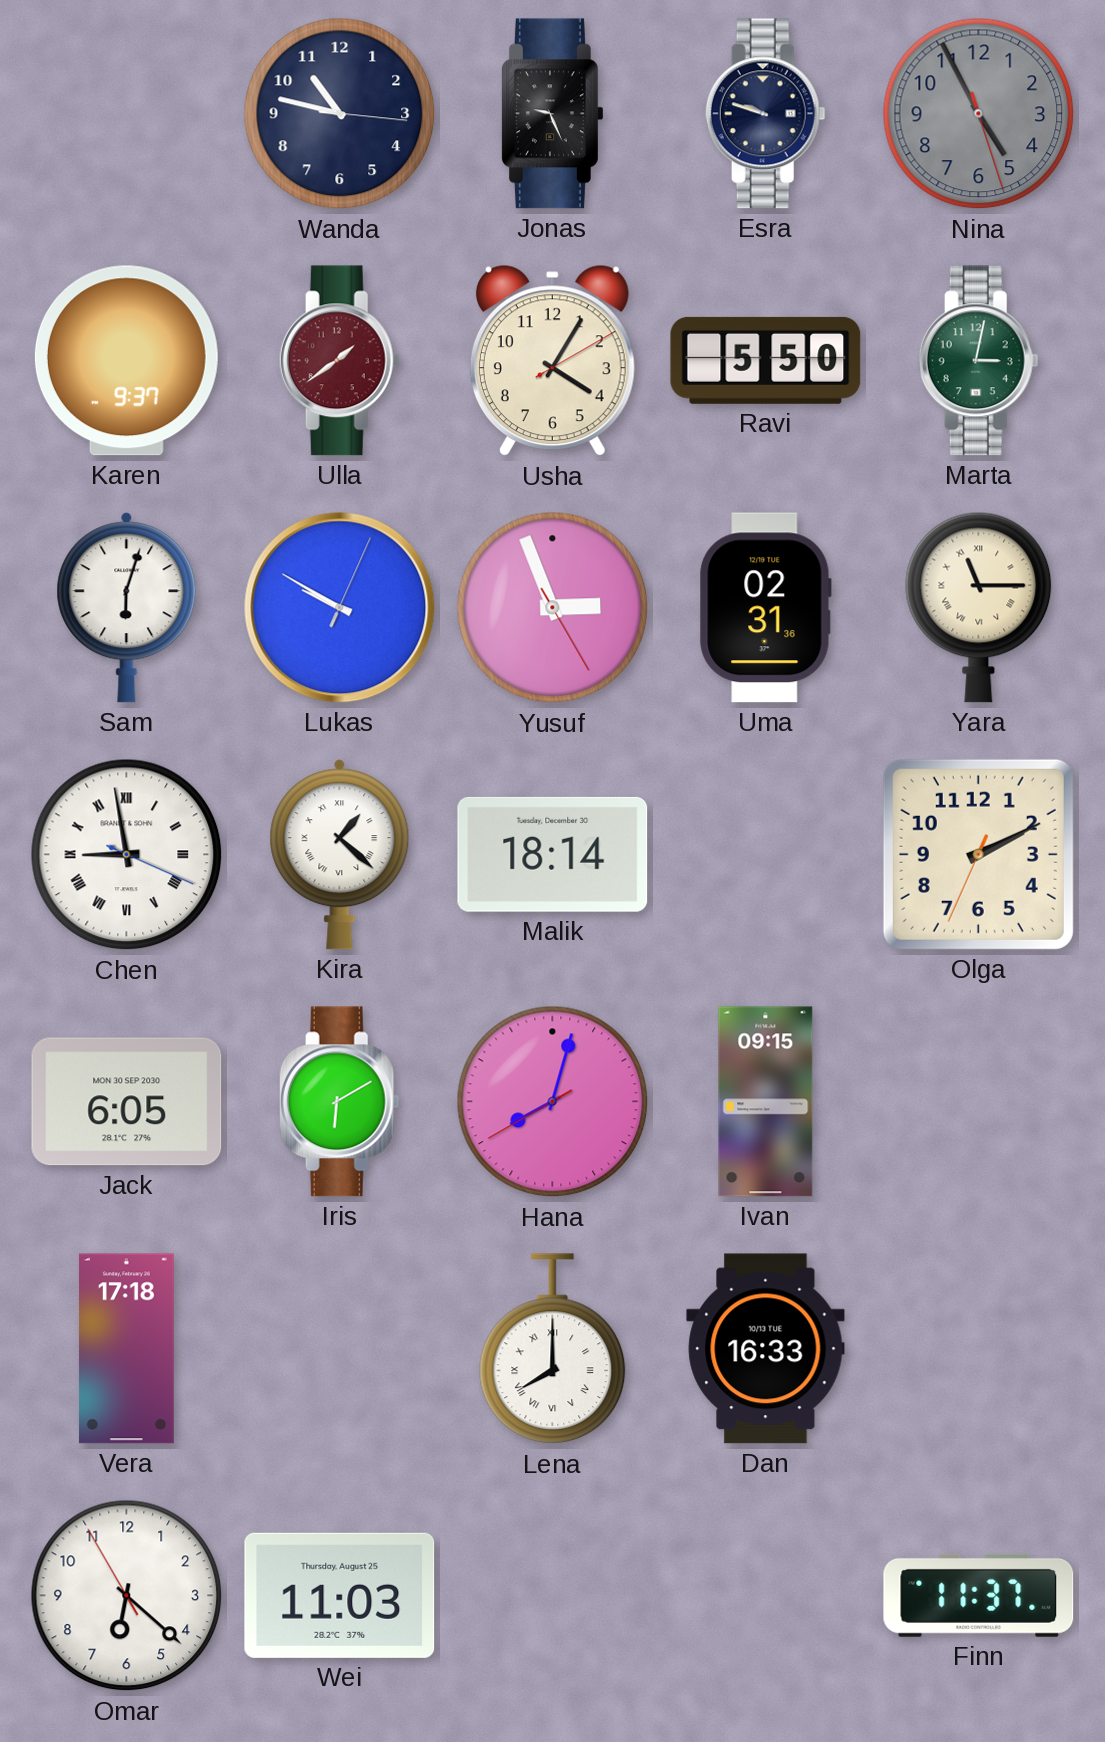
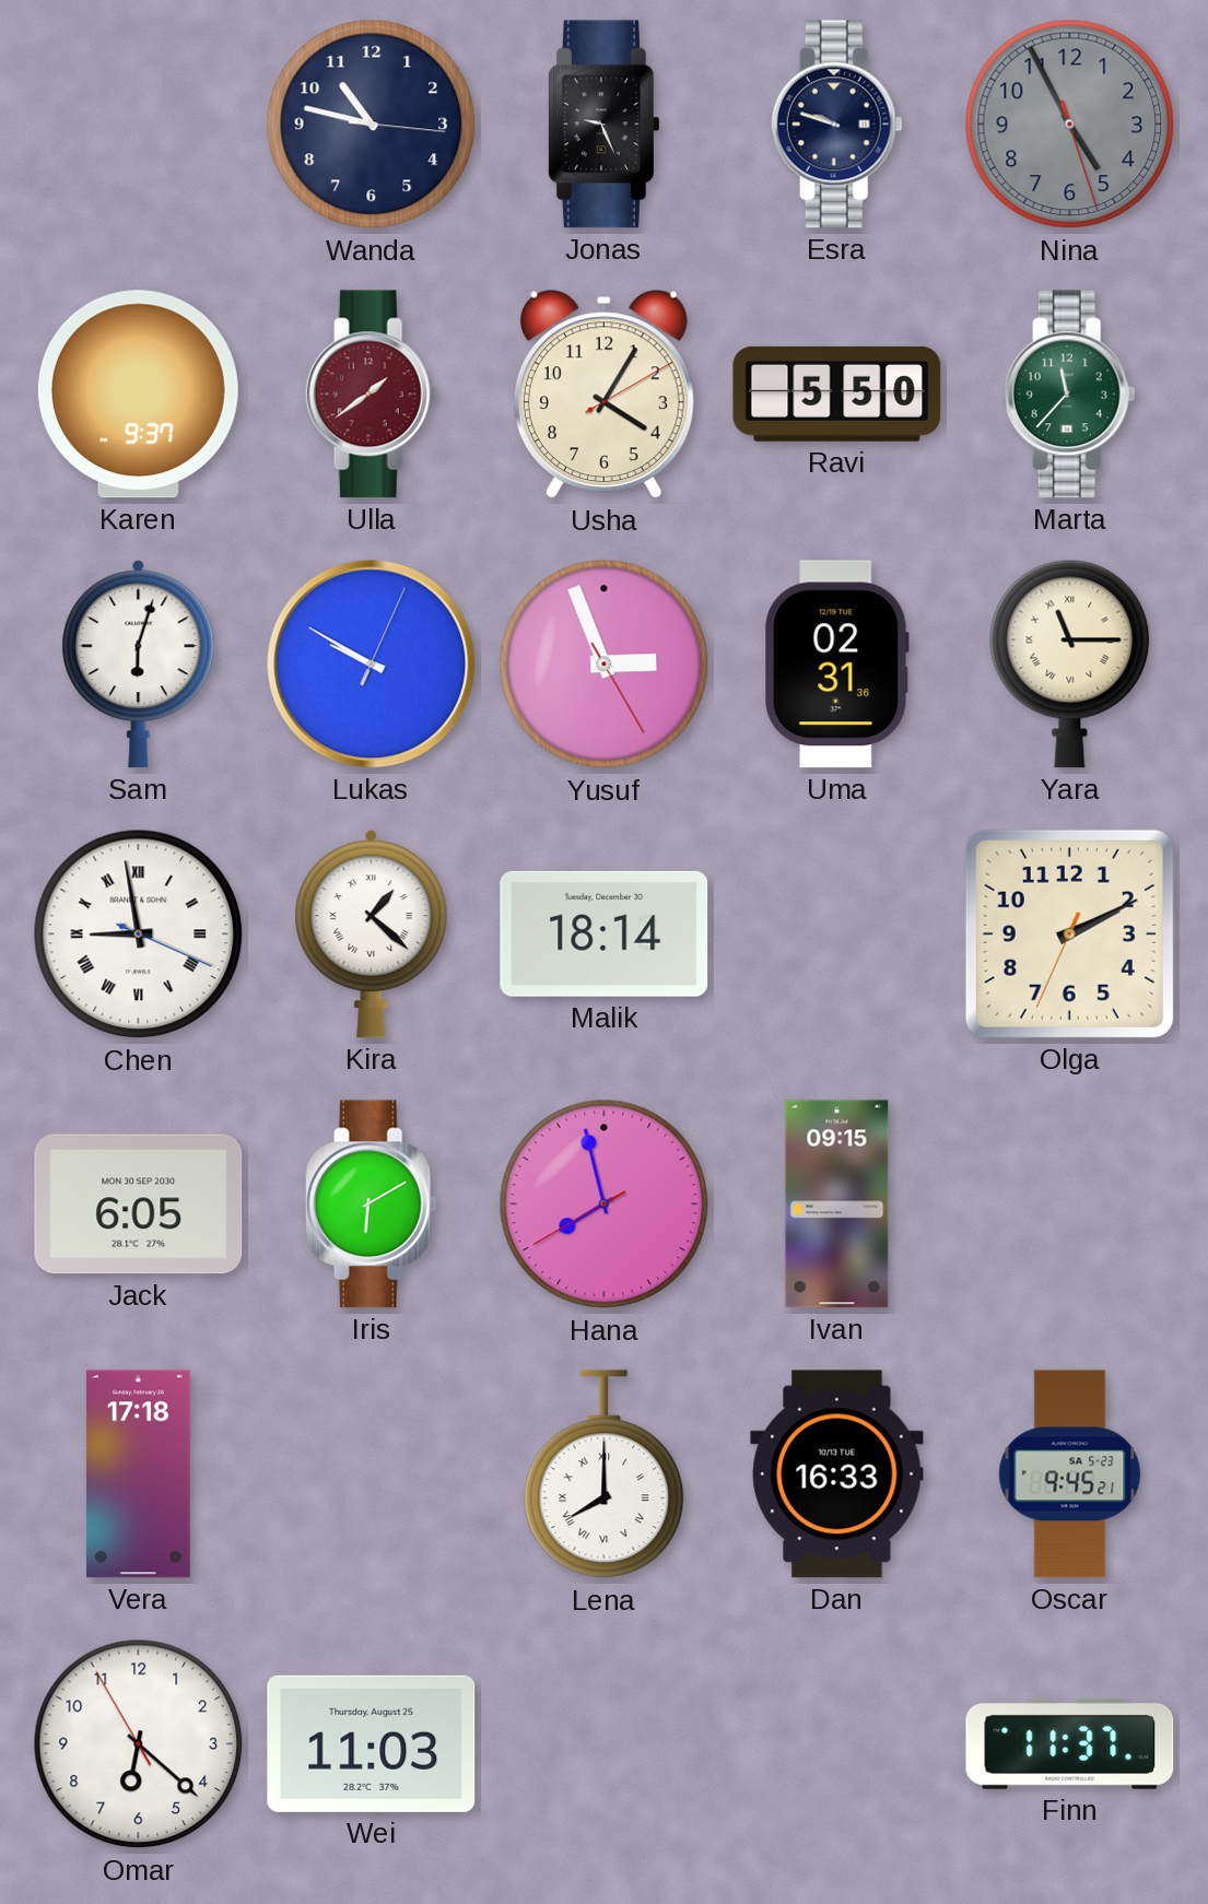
Marta: 3:02 -> 11:37
Hana: 8:02 -> 7:57
Oscar: none -> 9:45
